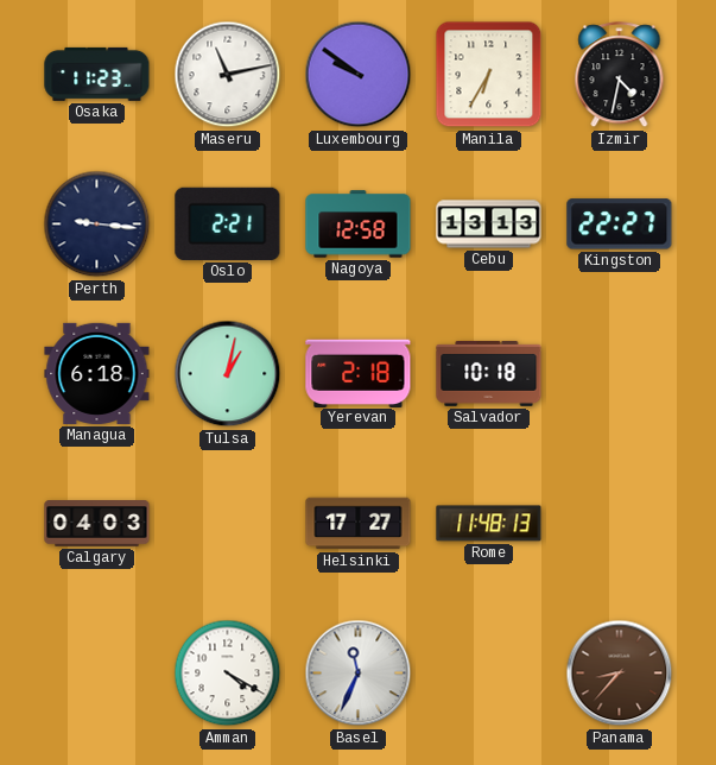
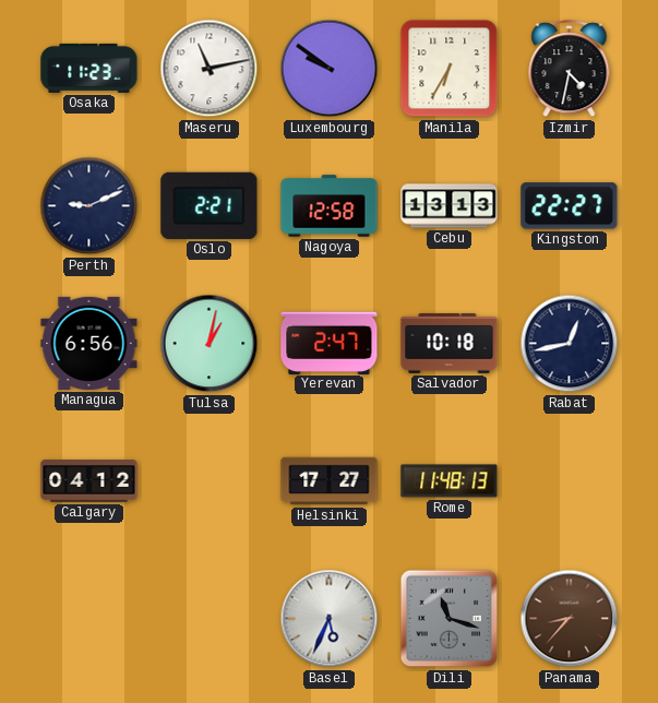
Perth: 9:16 -> 9:11
Managua: 6:18 -> 6:56
Yerevan: 2:18 -> 2:47
Rabat: none -> 12:43
Calgary: 04:03 -> 04:12
Amman: 4:20 -> none
Basel: 11:34 -> 5:34
Dili: none -> 11:18
